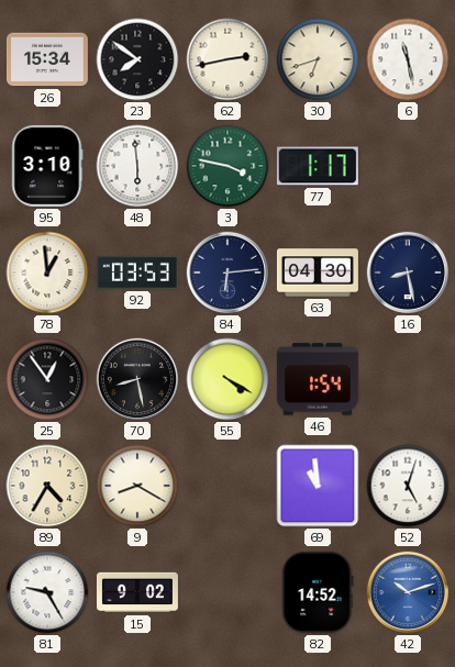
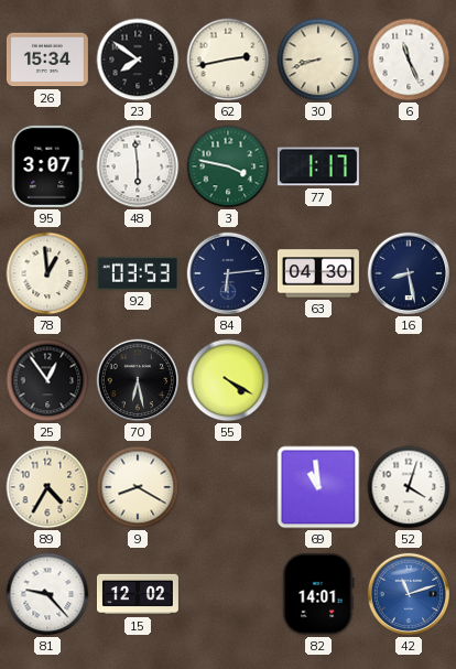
30: 6:42 -> 8:42
6: 11:28 -> 11:26
95: 3:10 -> 3:07
70: 8:28 -> 6:28
46: 1:54 -> none
52: 5:03 -> 4:03
81: 9:25 -> 9:23
15: 9:02 -> 12:02
82: 14:52 -> 14:01
42: 10:12 -> 11:12
